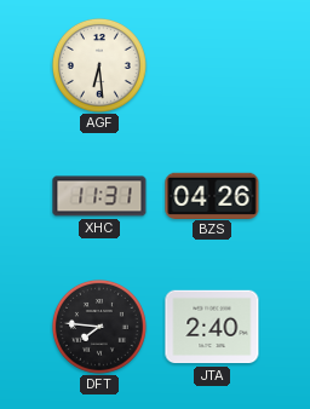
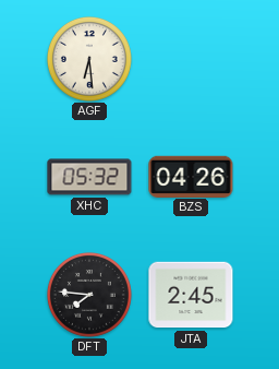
XHC: 11:31 -> 05:32
JTA: 2:40 -> 2:45
